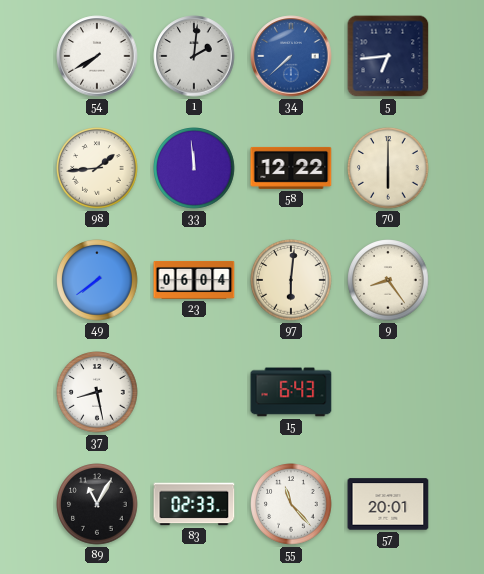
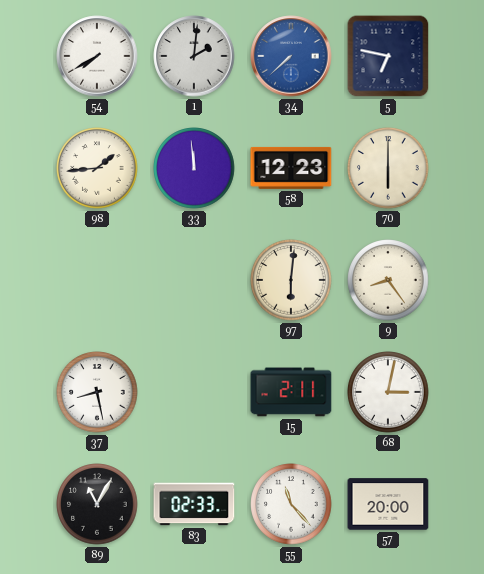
5: 6:44 -> 6:47
58: 12:22 -> 12:23
49: 7:39 -> none
23: 06:04 -> none
15: 6:43 -> 2:11
68: none -> 3:02
57: 20:01 -> 20:00
